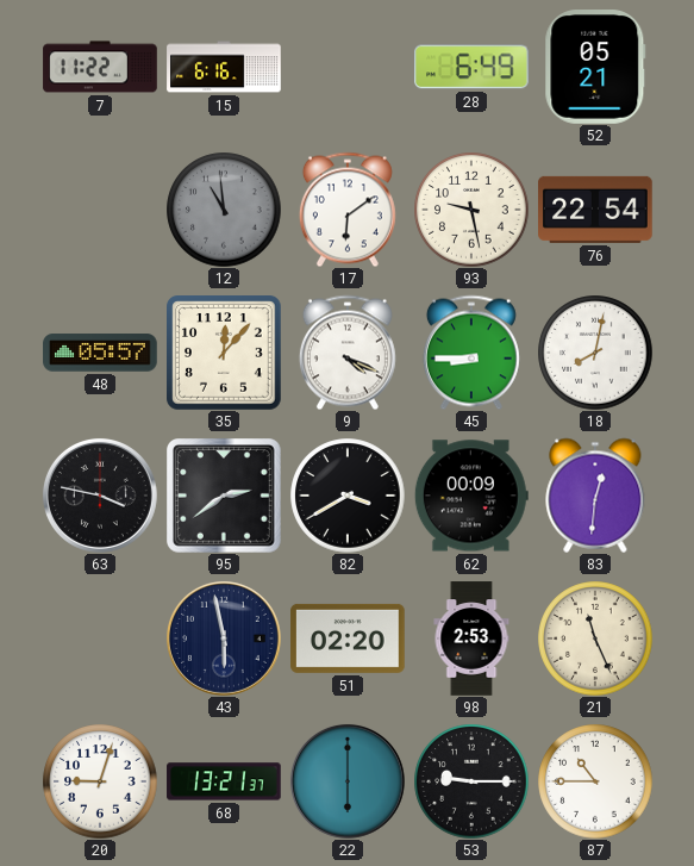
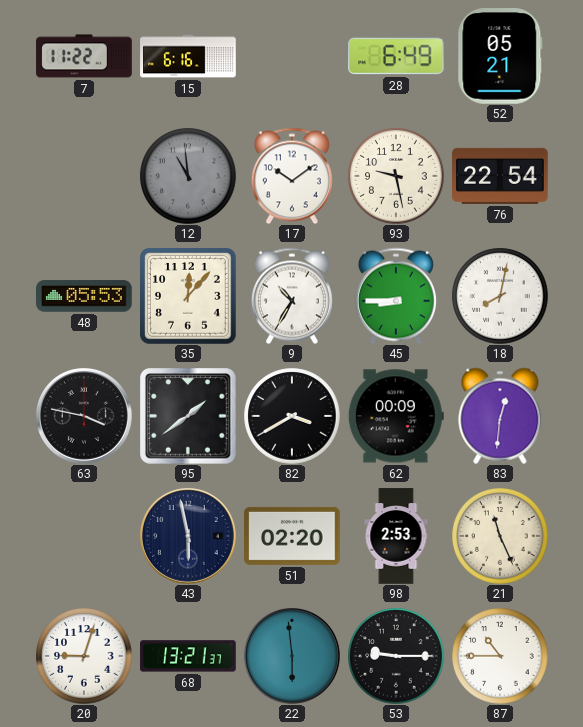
17: 6:09 -> 10:09
48: 05:57 -> 05:53
9: 4:19 -> 10:35
95: 2:39 -> 1:39
22: 6:00 -> 5:59
